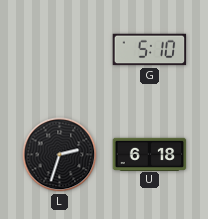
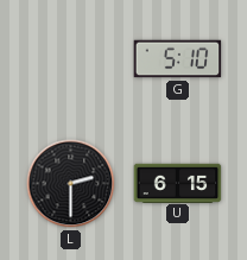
L: 2:33 -> 2:30
U: 6:18 -> 6:15
